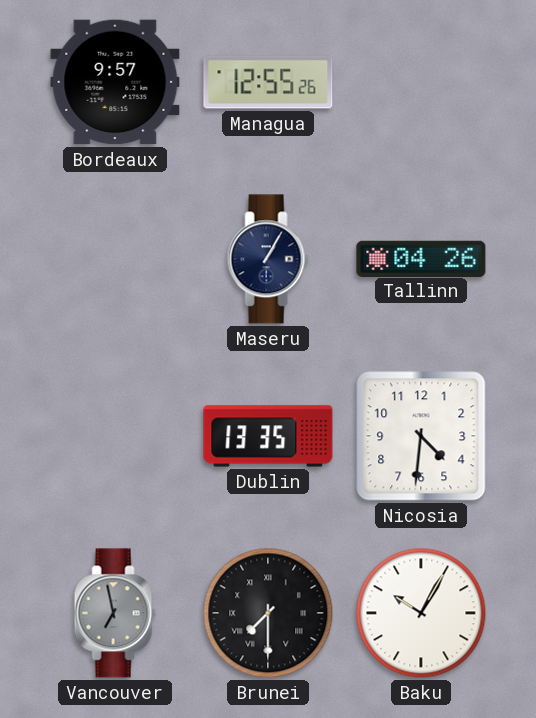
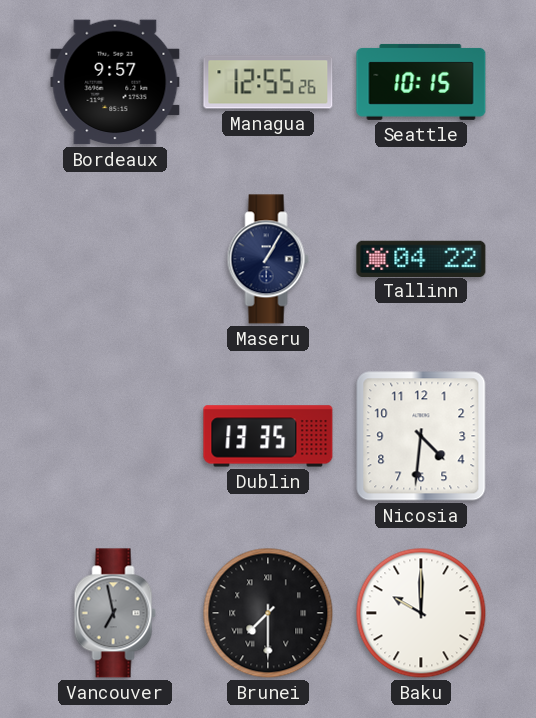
Seattle: none -> 10:15
Tallinn: 04:26 -> 04:22
Baku: 10:05 -> 10:00
